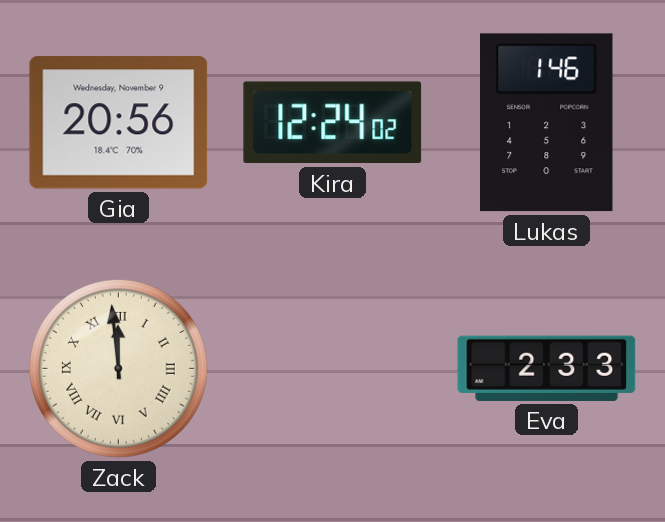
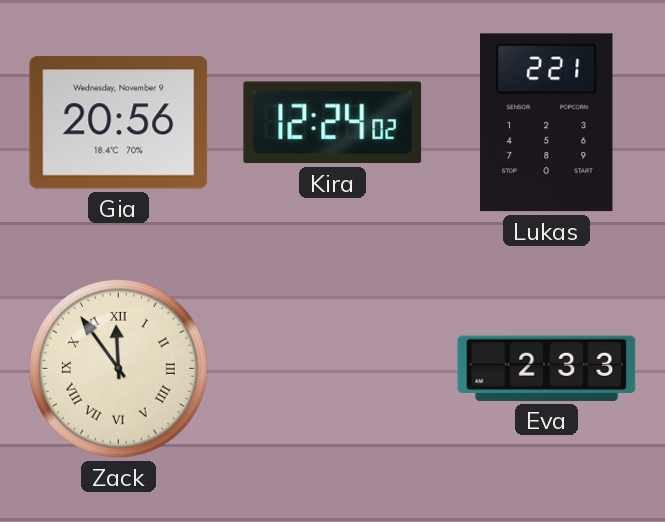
Lukas: 1:46 -> 2:21
Zack: 11:59 -> 11:54
